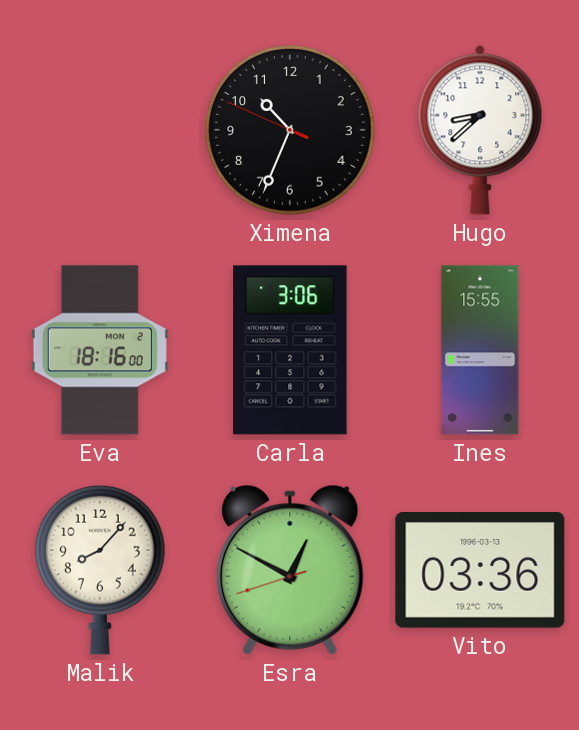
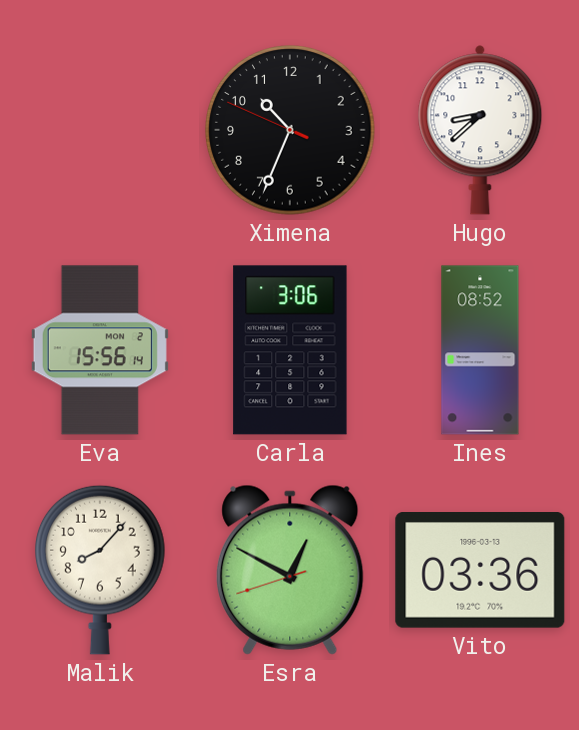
Eva: 18:16 -> 15:56
Ines: 15:55 -> 08:52
